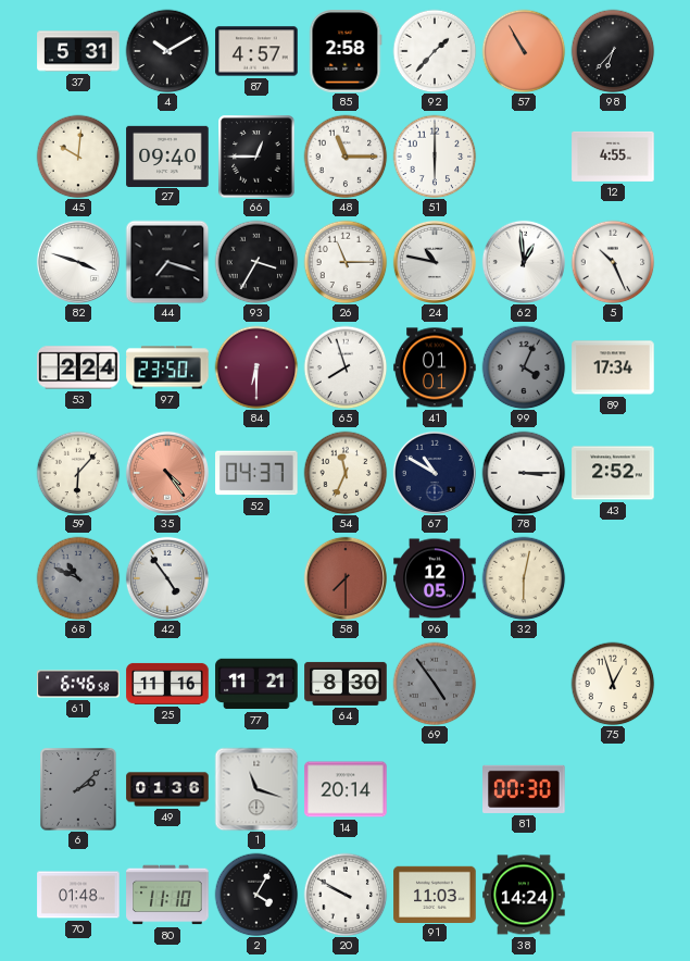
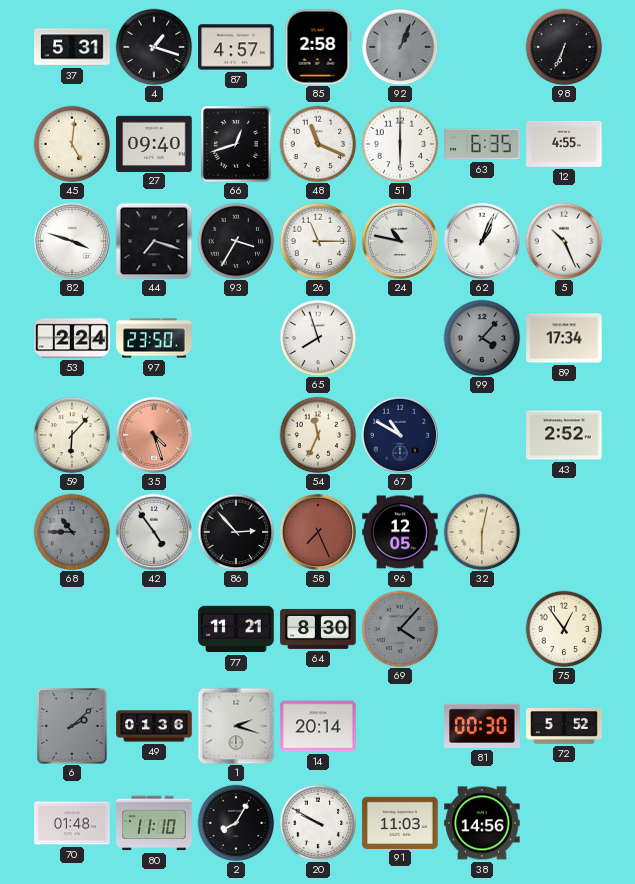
4: 10:10 -> 1:18
92: 1:37 -> 1:04
92 dial: white -> grey
57: 10:55 -> none
98: 6:37 -> 6:34
45: 10:01 -> 5:01
66: 12:45 -> 12:42
48: 11:15 -> 11:19
63: none -> 6:35
62: 12:59 -> 1:04
84: 6:30 -> none
41: 01:01 -> none
99: 4:04 -> 4:07
35: 4:24 -> 4:27
52: 04:37 -> none
78: 3:15 -> none
68: 10:49 -> 10:45
86: none -> 2:53
58: 7:30 -> 7:26
61: 6:46 -> none
25: 11:16 -> none
69: 4:54 -> 4:07
75: 12:57 -> 12:54
1: 11:18 -> 2:18
72: none -> 5:52
2: 4:05 -> 8:05
38: 14:24 -> 14:56
